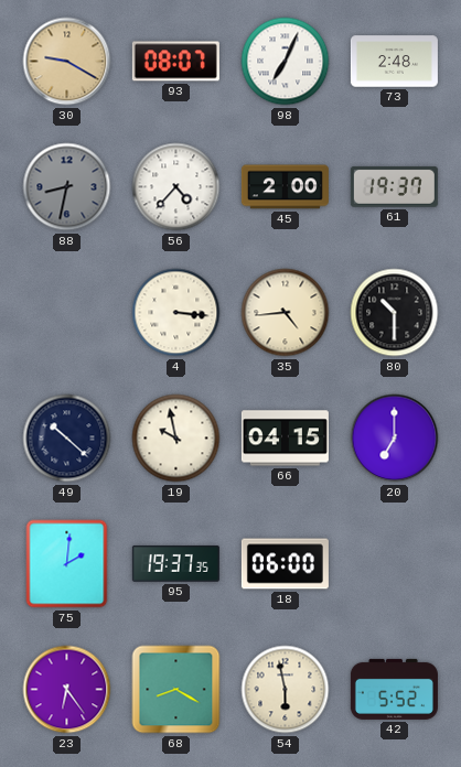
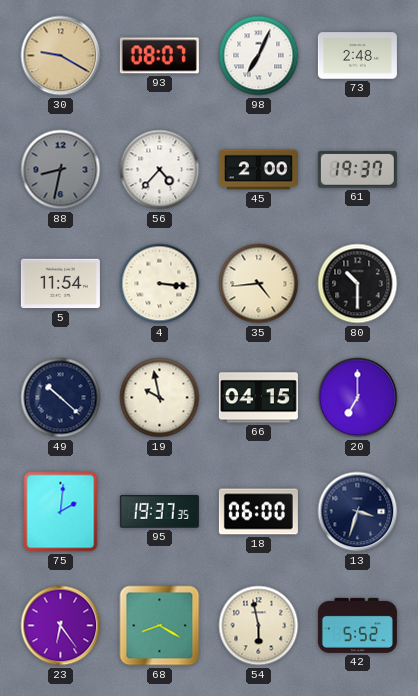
5: none -> 11:54
13: none -> 3:33
